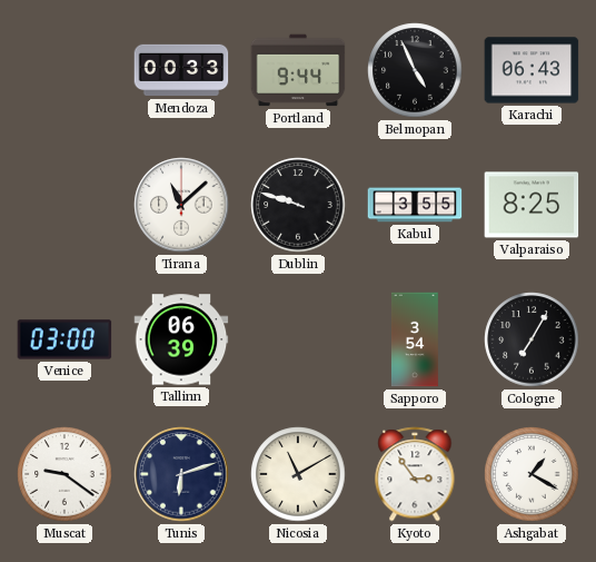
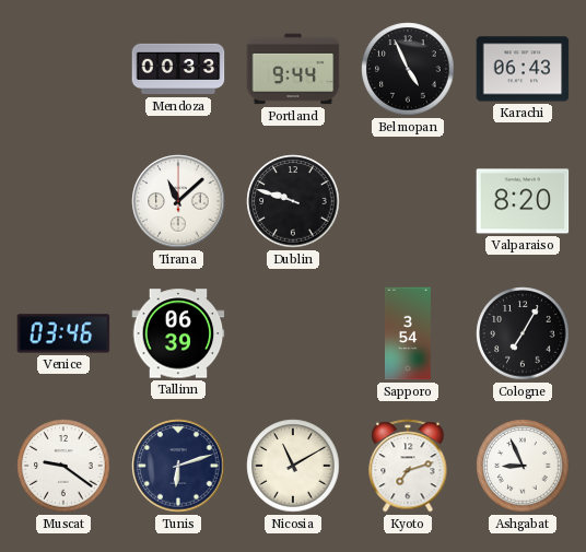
Kabul: 3:55 -> none
Valparaiso: 8:25 -> 8:20
Venice: 03:00 -> 03:46
Kyoto: 2:54 -> 7:12
Ashgabat: 1:20 -> 8:56
